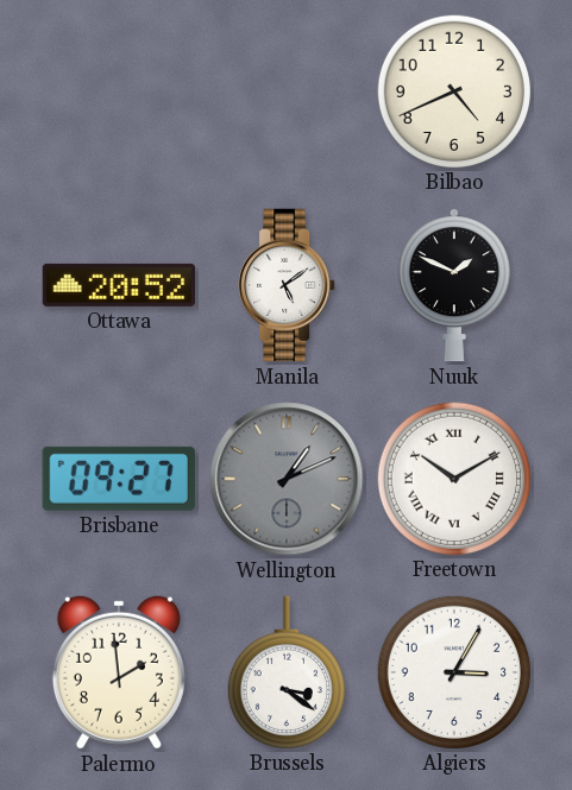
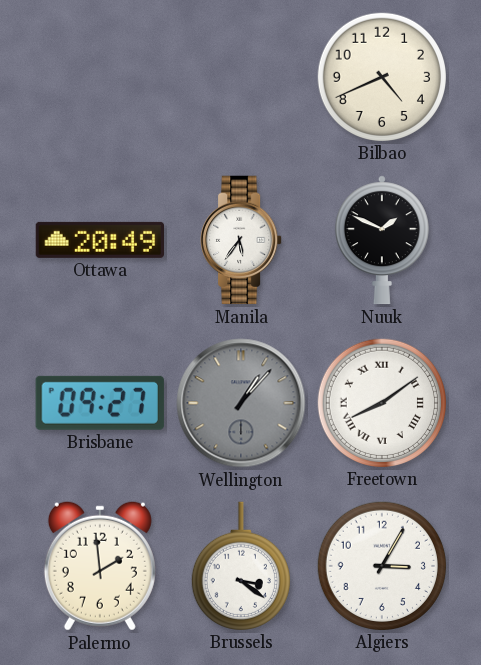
Ottawa: 20:52 -> 20:49
Manila: 5:09 -> 5:36
Wellington: 1:11 -> 1:07
Freetown: 10:10 -> 8:09
